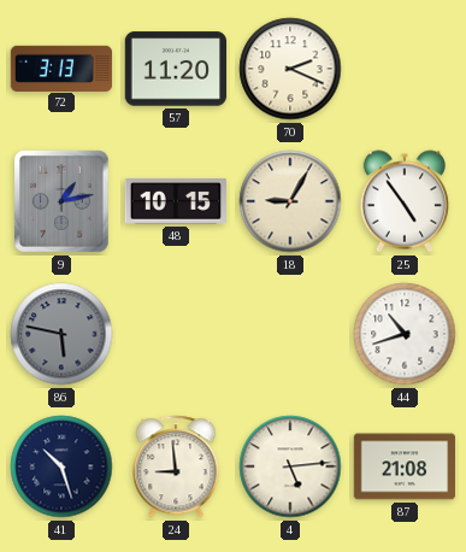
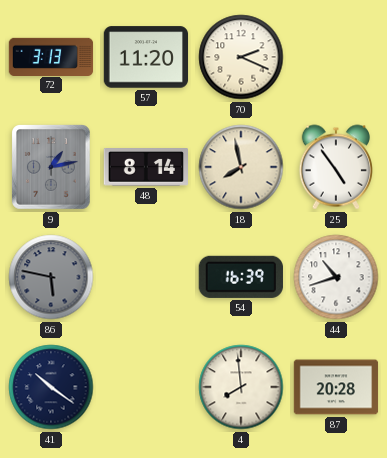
48: 10:15 -> 8:14
18: 9:05 -> 7:58
54: none -> 16:39
41: 10:27 -> 10:21
24: 8:59 -> none
4: 5:14 -> 7:59
87: 21:08 -> 20:28
